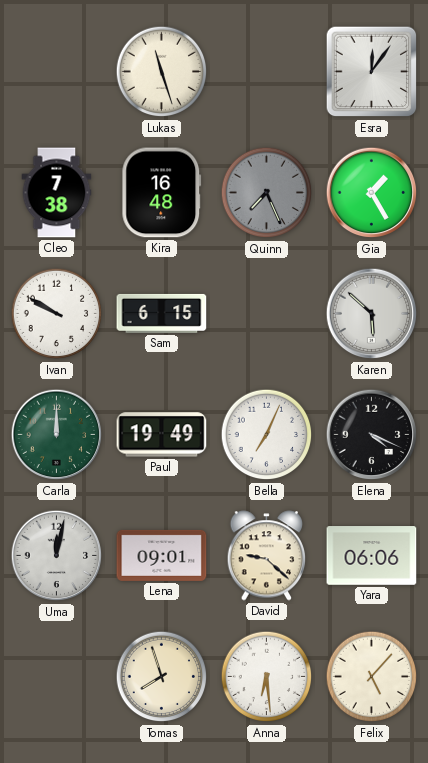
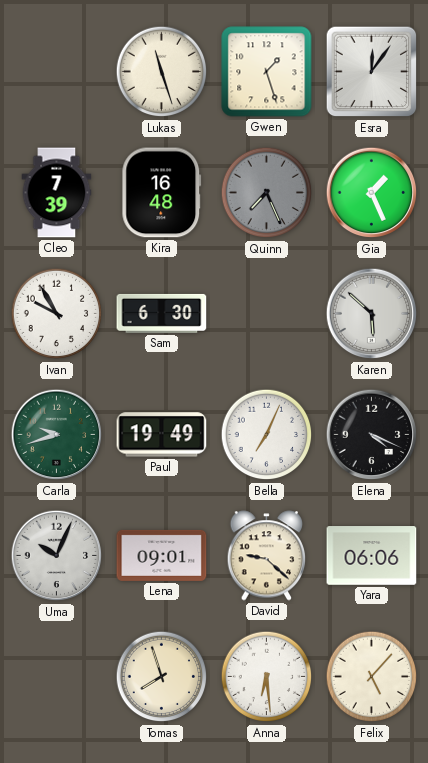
Gwen: none -> 1:27
Cleo: 7:38 -> 7:39
Gia: 1:25 -> 1:26
Ivan: 9:50 -> 9:55
Sam: 6:15 -> 6:30
Carla: 12:00 -> 9:42
Uma: 12:02 -> 10:04
